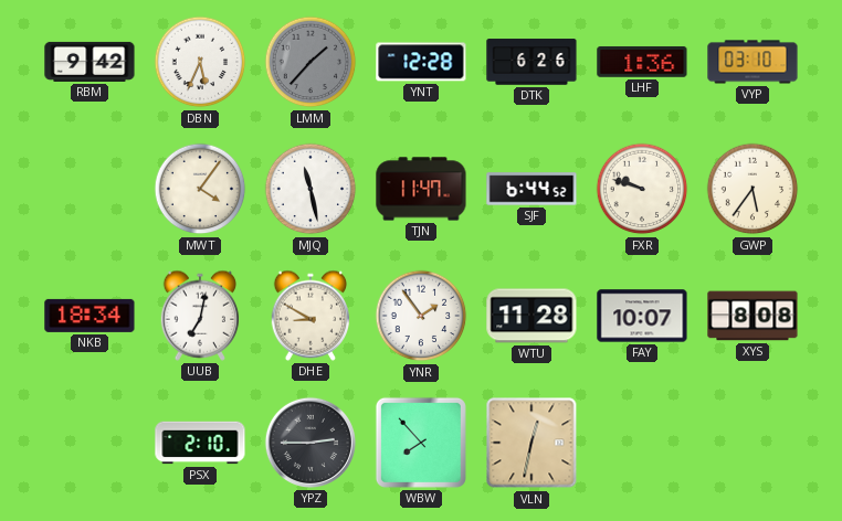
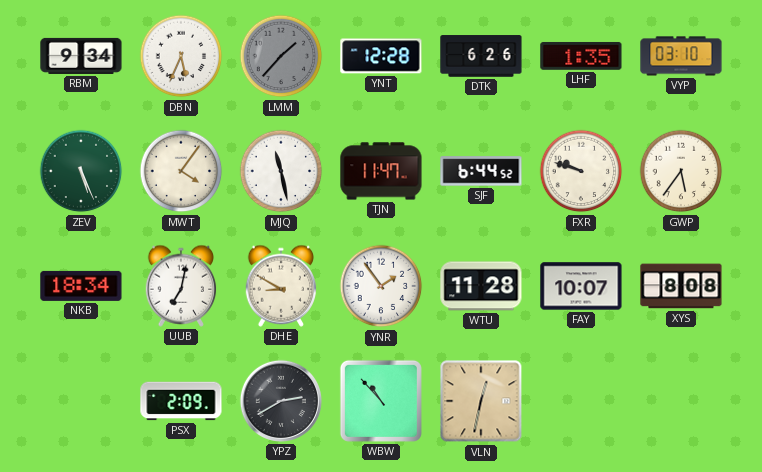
RBM: 9:42 -> 9:34
LHF: 1:36 -> 1:35
ZEV: none -> 5:26
PSX: 2:10 -> 2:09
YPZ: 2:45 -> 2:40
WBW: 7:53 -> 10:53
